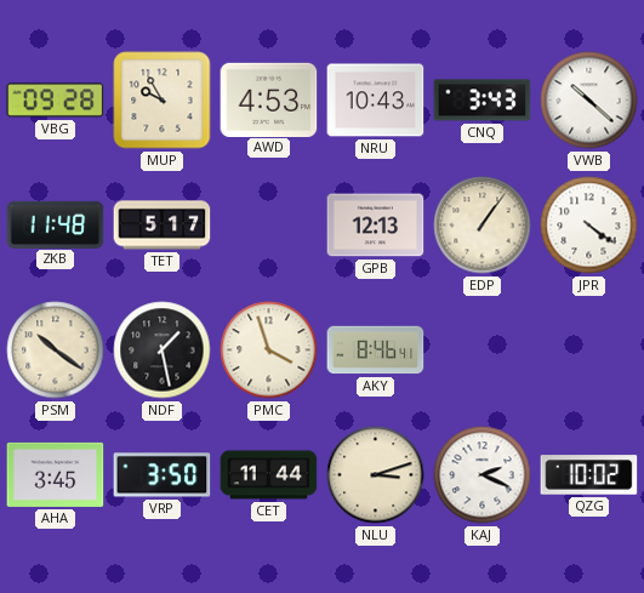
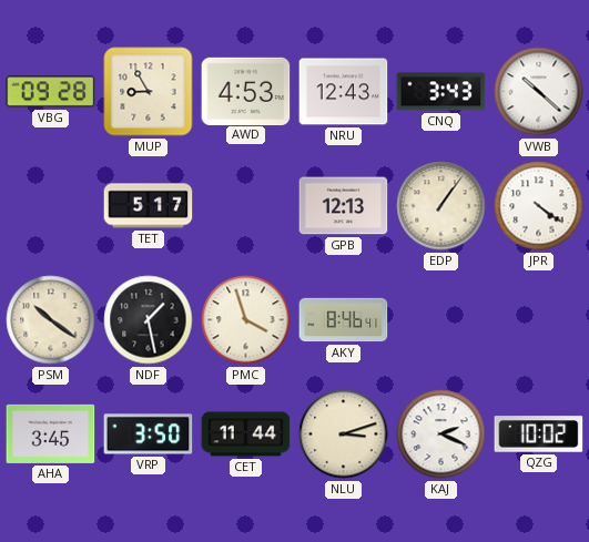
MUP: 9:55 -> 8:55
NRU: 10:43 -> 12:43
ZKB: 11:48 -> none
